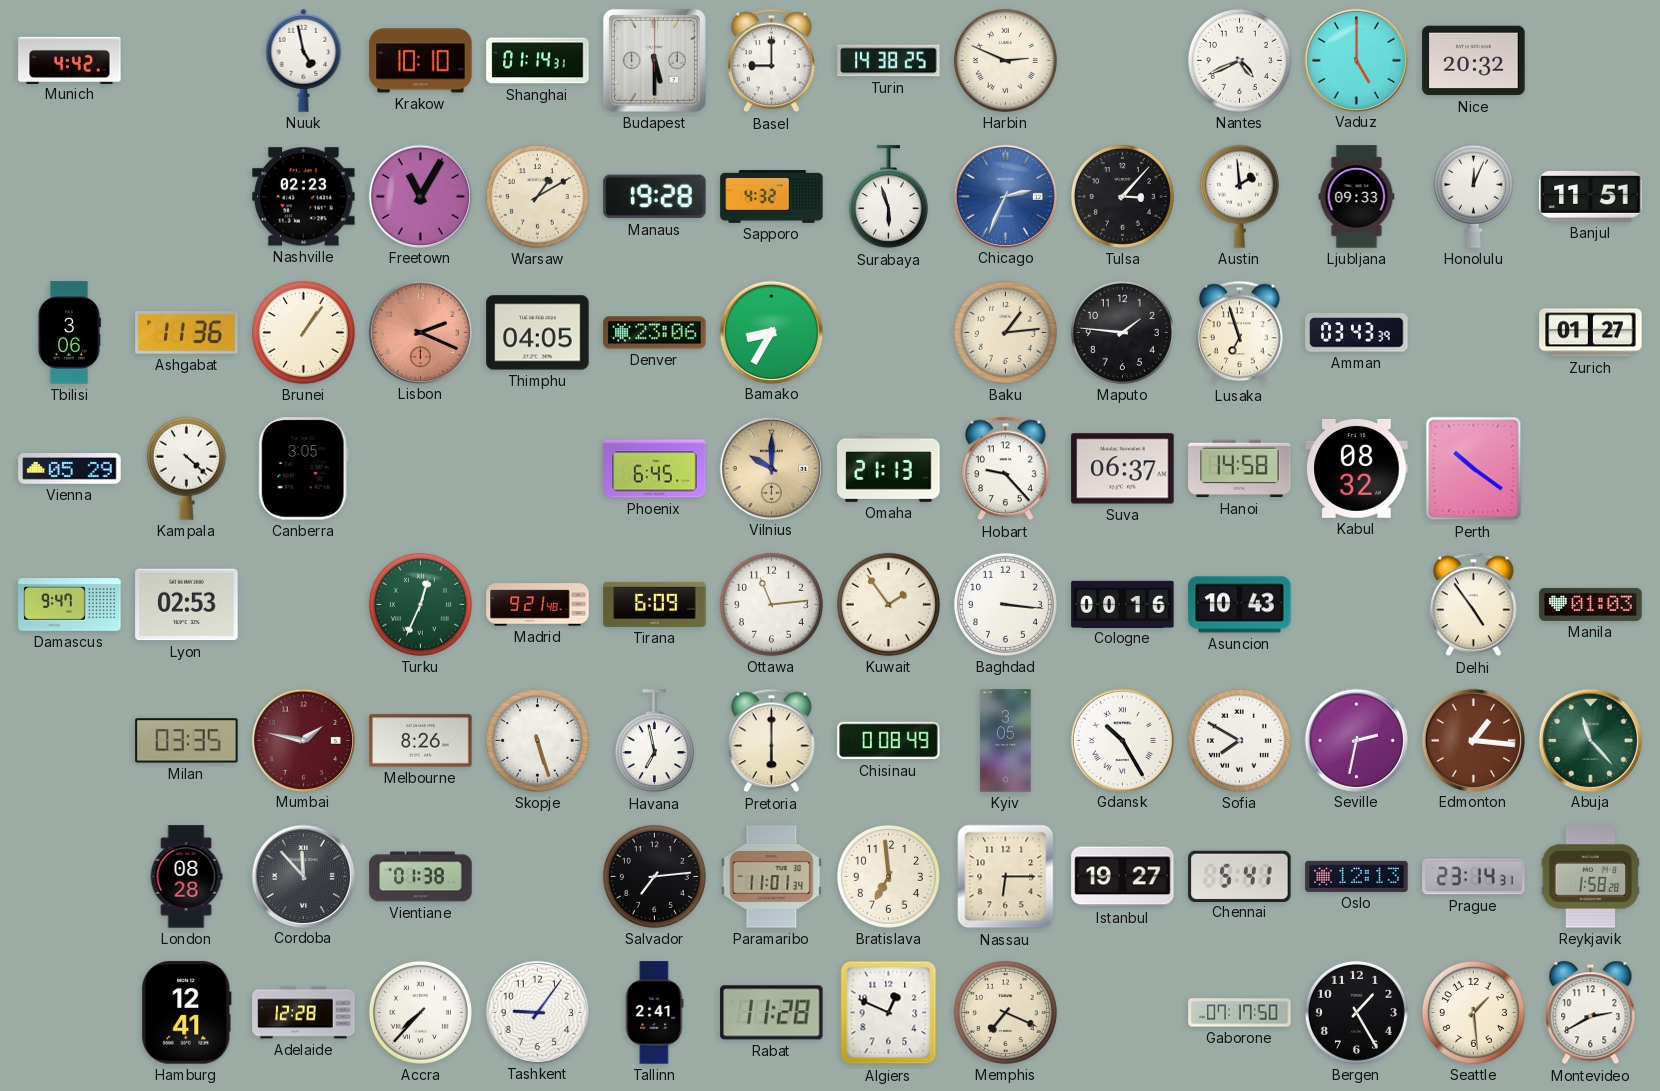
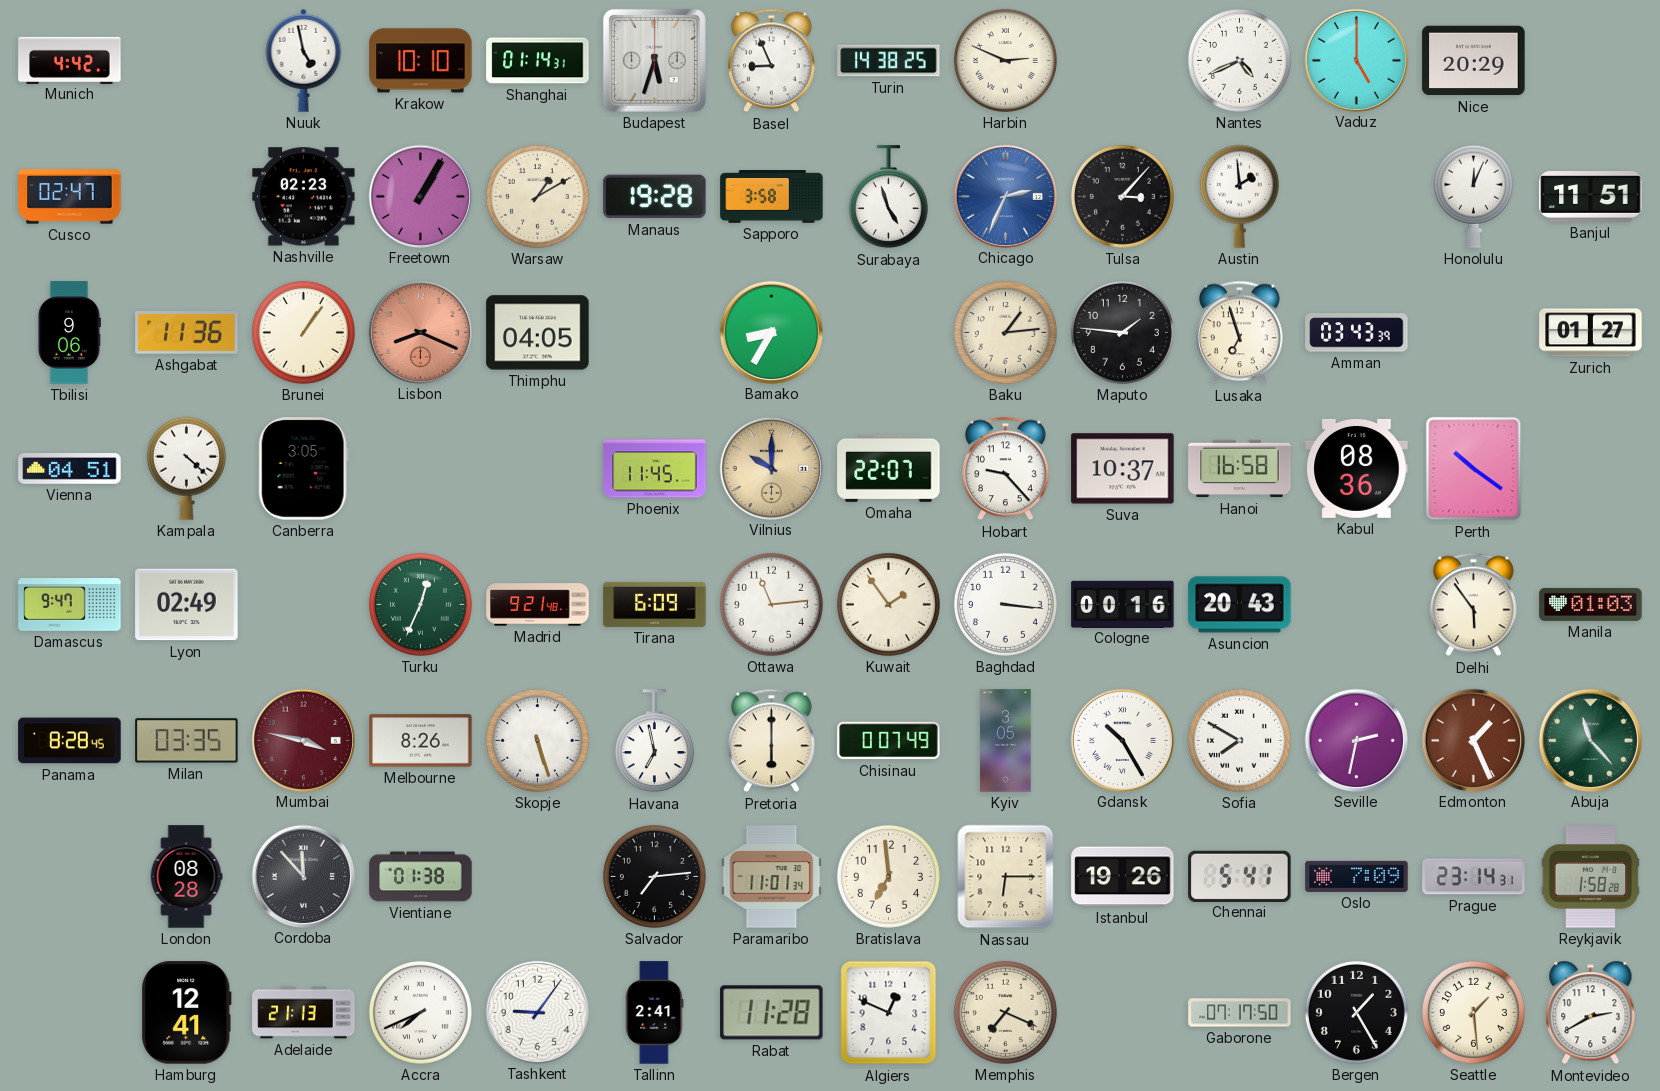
Budapest: 5:30 -> 5:33
Basel: 9:00 -> 8:56
Nice: 20:32 -> 20:29
Cusco: none -> 02:47
Freetown: 11:05 -> 1:05
Sapporo: 4:32 -> 3:58
Surabaya: 5:57 -> 4:57
Ljubljana: 09:33 -> none
Tbilisi: 3:06 -> 9:06
Lisbon: 2:19 -> 8:19
Denver: 23:06 -> none
Vienna: 05:29 -> 04:51
Phoenix: 6:45 -> 11:45
Omaha: 21:13 -> 22:07
Suva: 06:37 -> 10:37
Hanoi: 14:58 -> 16:58
Kabul: 08:32 -> 08:36
Lyon: 02:53 -> 02:49
Asuncion: 10:43 -> 20:43
Delhi: 4:54 -> 5:54
Panama: none -> 8:28
Mumbai: 1:47 -> 3:47
Chisinau: 0:08 -> 0:07
Edmonton: 1:16 -> 1:26
Istanbul: 19:27 -> 19:26
Oslo: 12:13 -> 7:09
Adelaide: 12:28 -> 21:13
Accra: 7:37 -> 7:41
